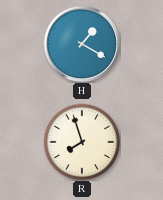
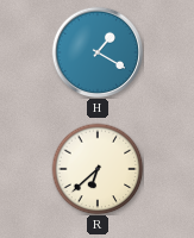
R: 7:57 -> 6:38
